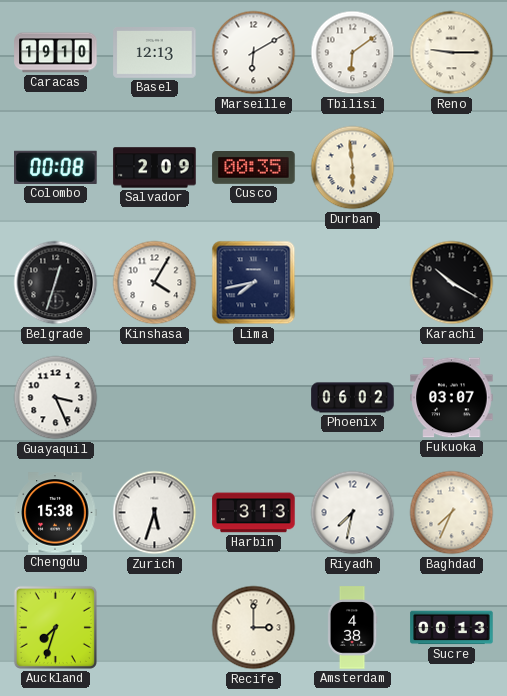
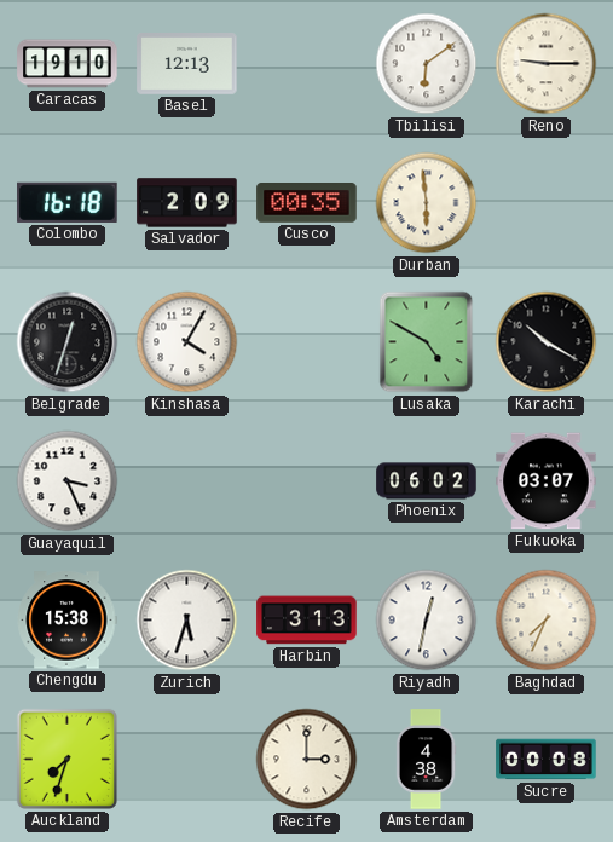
Marseille: 6:10 -> none
Colombo: 00:08 -> 16:18
Lima: 7:43 -> none
Lusaka: none -> 4:50
Riyadh: 7:32 -> 12:32
Sucre: 00:13 -> 00:08
